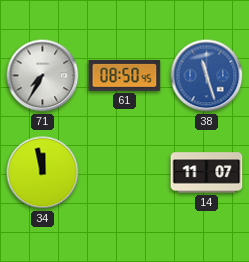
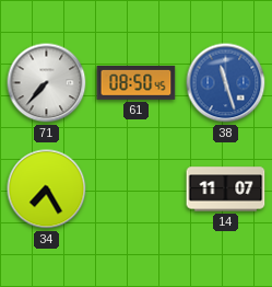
71: 7:35 -> 7:37
34: 11:58 -> 7:25
